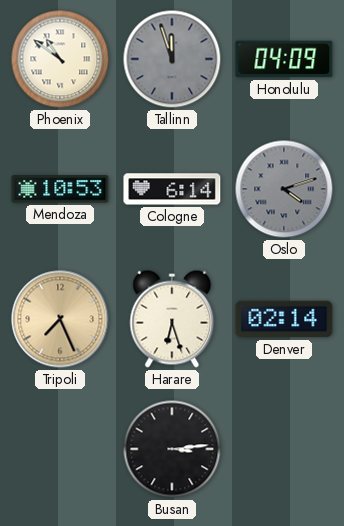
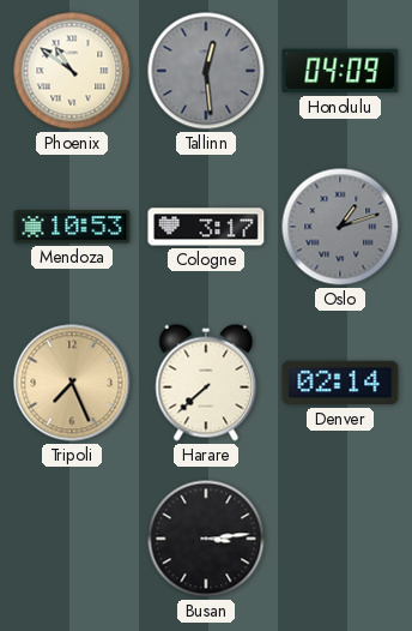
Tallinn: 11:57 -> 12:29
Cologne: 6:14 -> 3:17
Oslo: 4:12 -> 1:12
Harare: 6:27 -> 7:38
